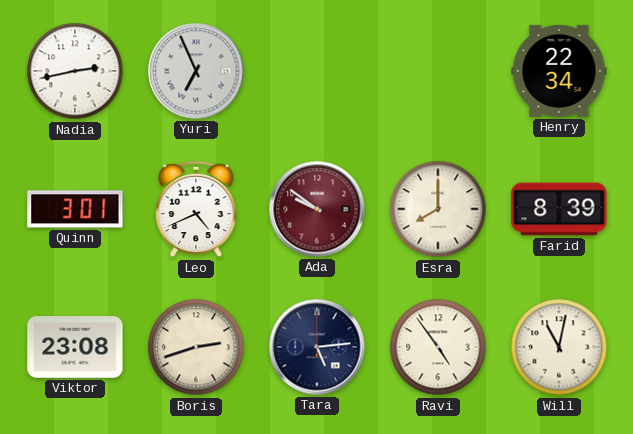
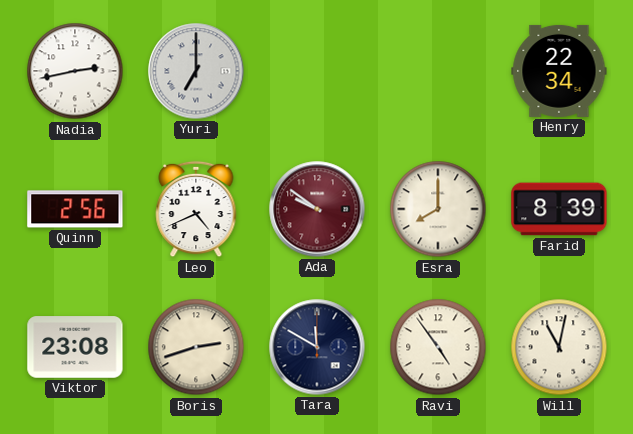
Yuri: 6:56 -> 7:00
Quinn: 3:01 -> 2:56
Tara: 5:14 -> 11:50
